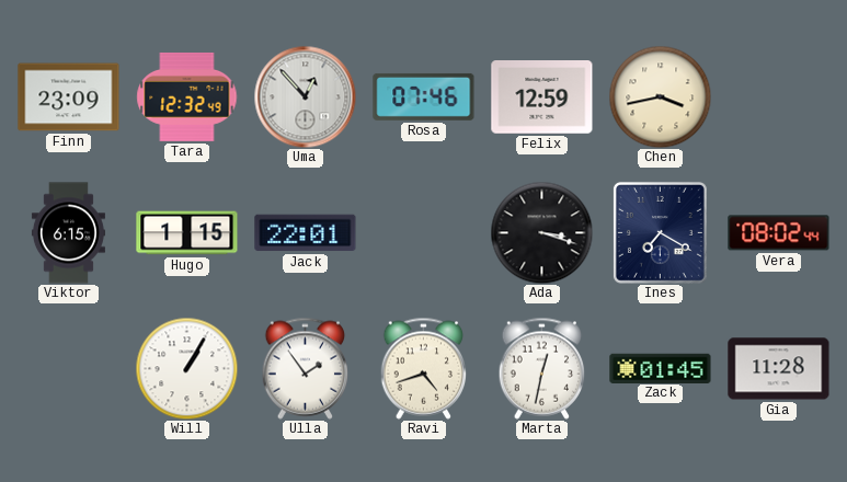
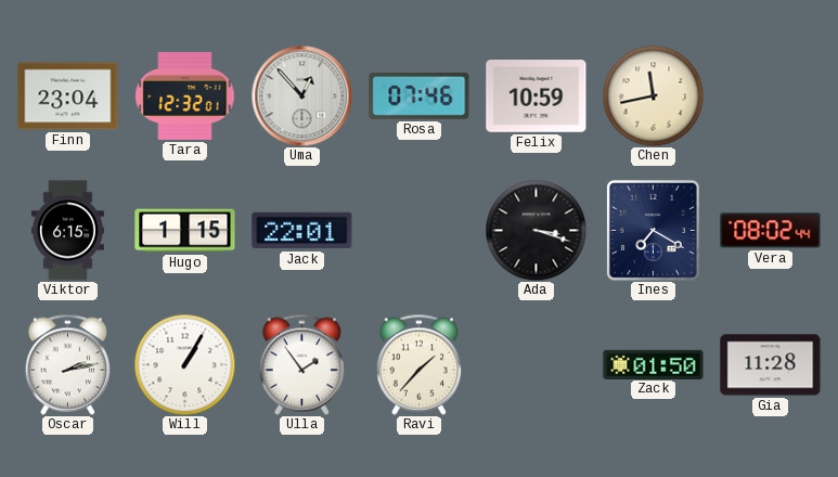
Finn: 23:09 -> 23:04
Tara: 12:32:49 -> 12:32:01
Felix: 12:59 -> 10:59
Chen: 3:43 -> 11:43
Oscar: none -> 2:13
Ravi: 4:42 -> 1:37
Marta: 12:32 -> none
Zack: 01:45 -> 01:50
